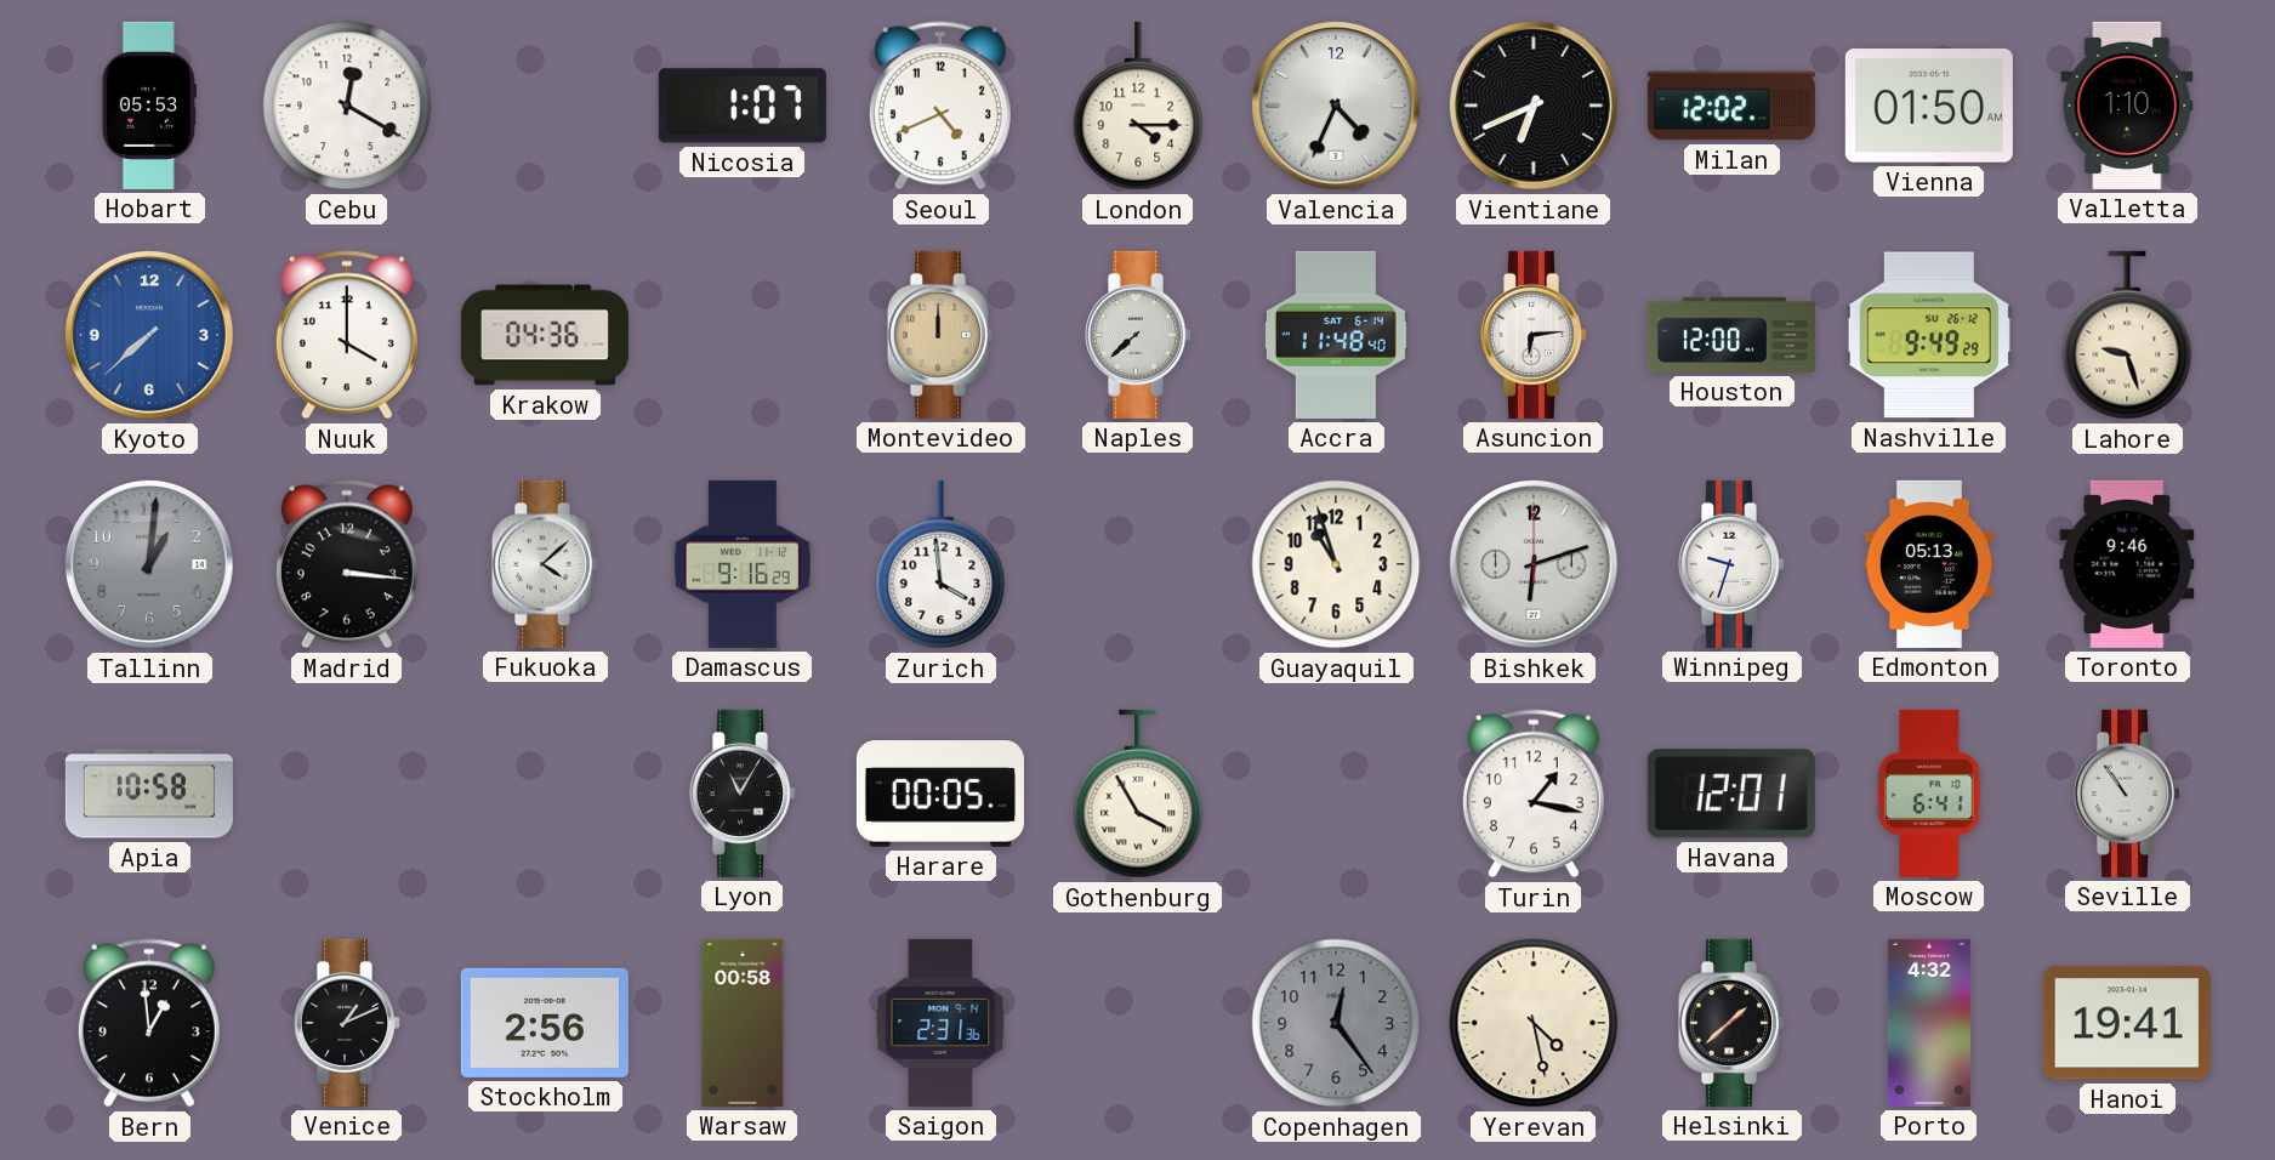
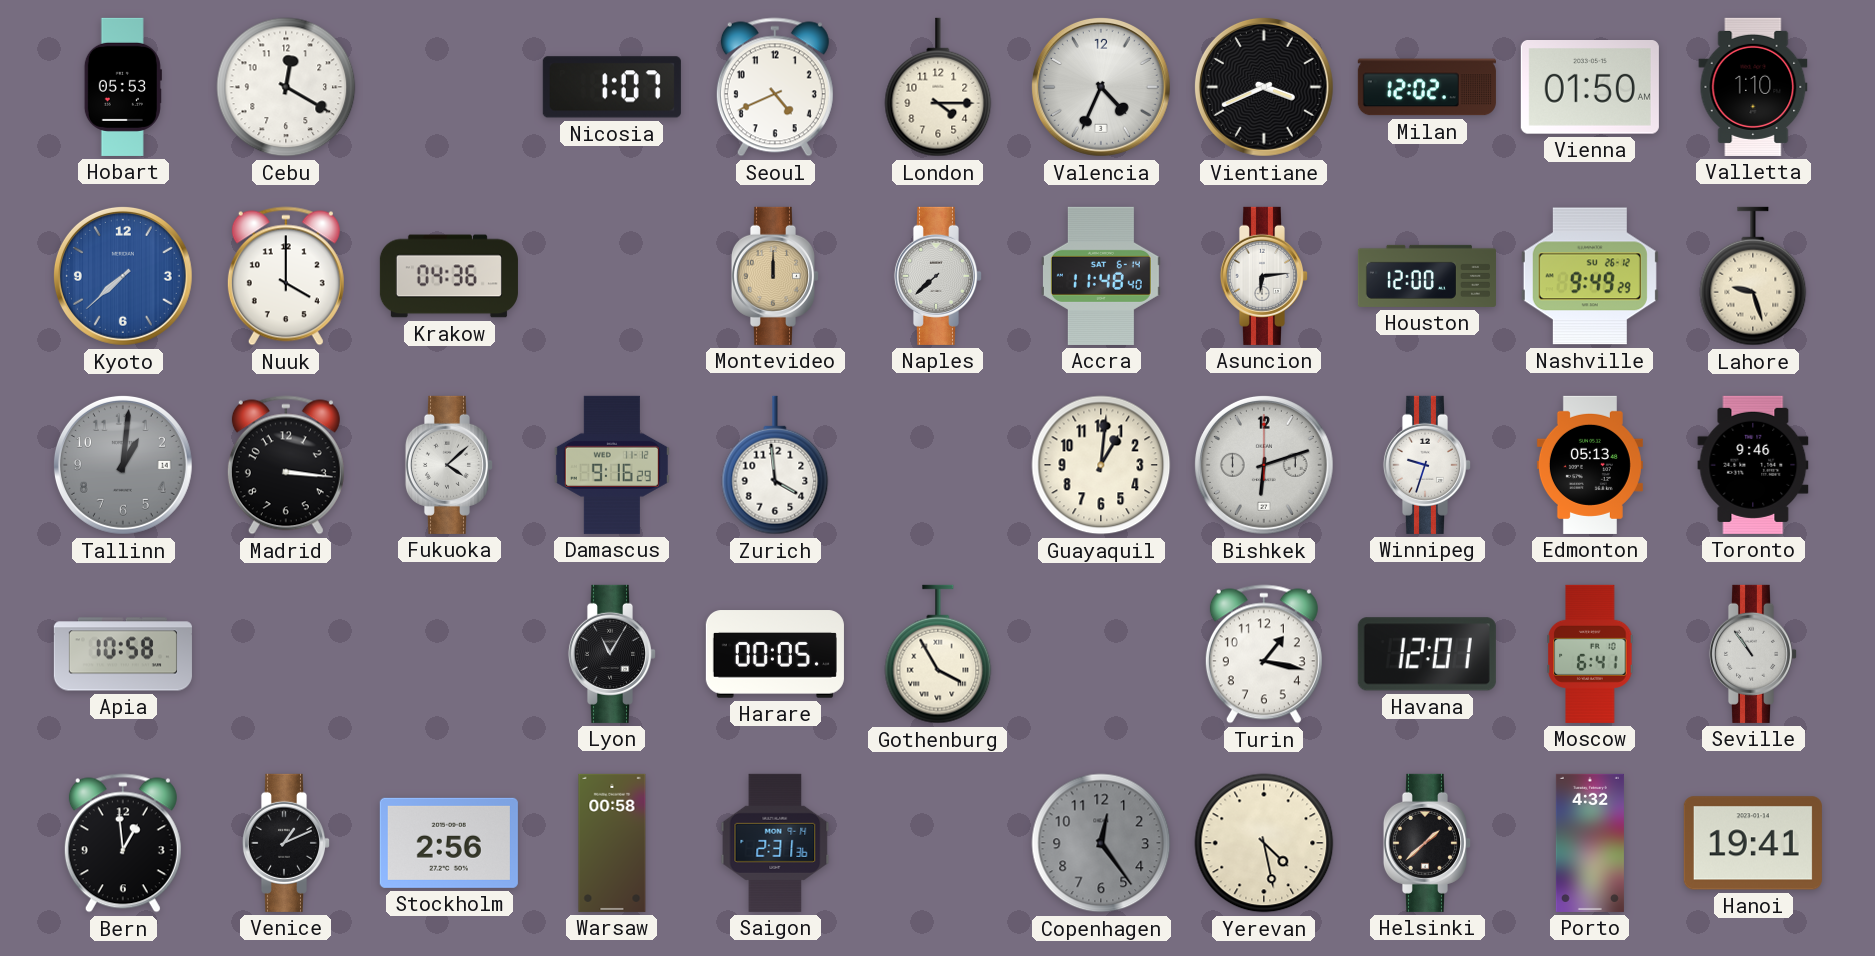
Vientiane: 6:41 -> 3:41
Guayaquil: 10:57 -> 1:01
